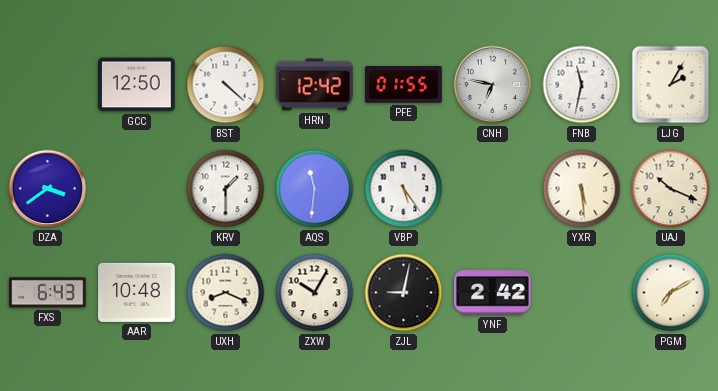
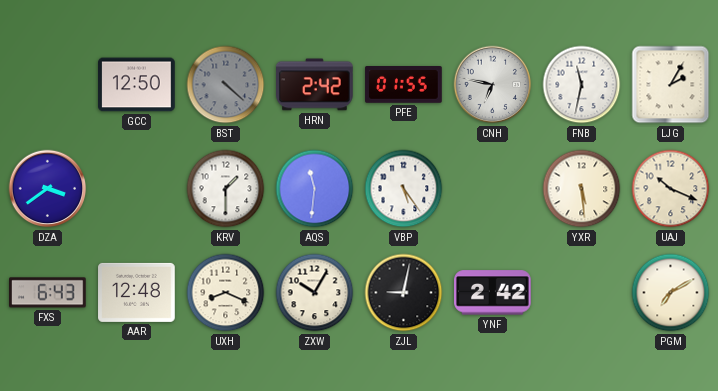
BST dial: white -> grey
HRN: 12:42 -> 2:42
AAR: 10:48 -> 12:48
